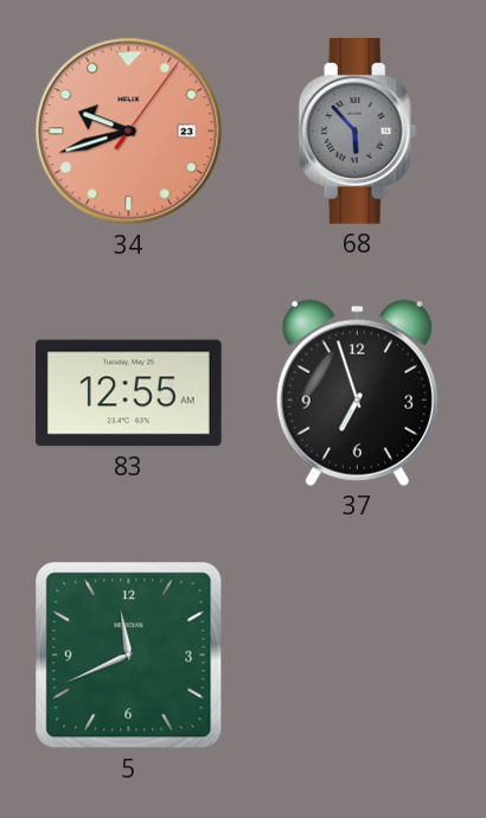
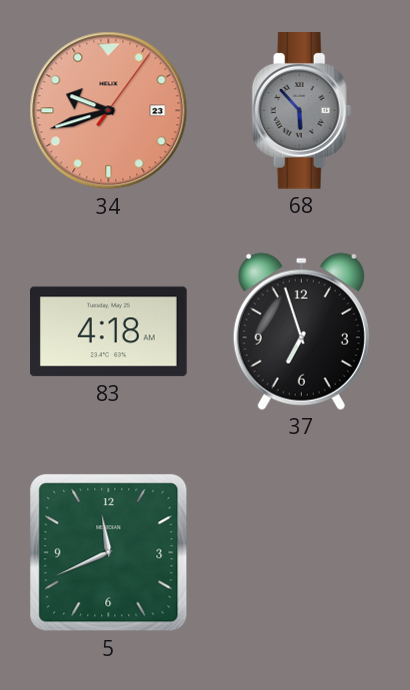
83: 12:55 -> 4:18
